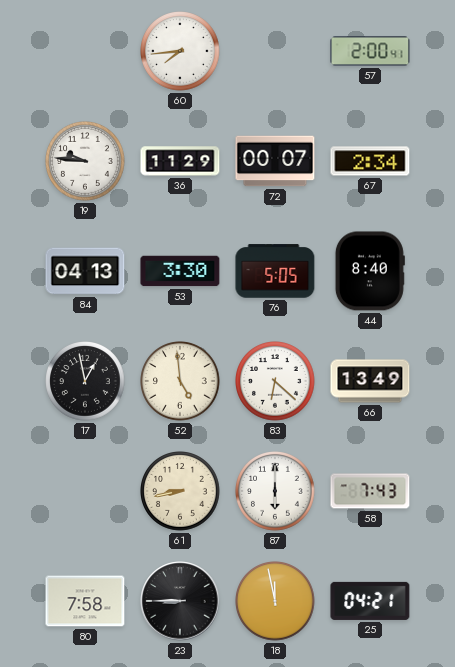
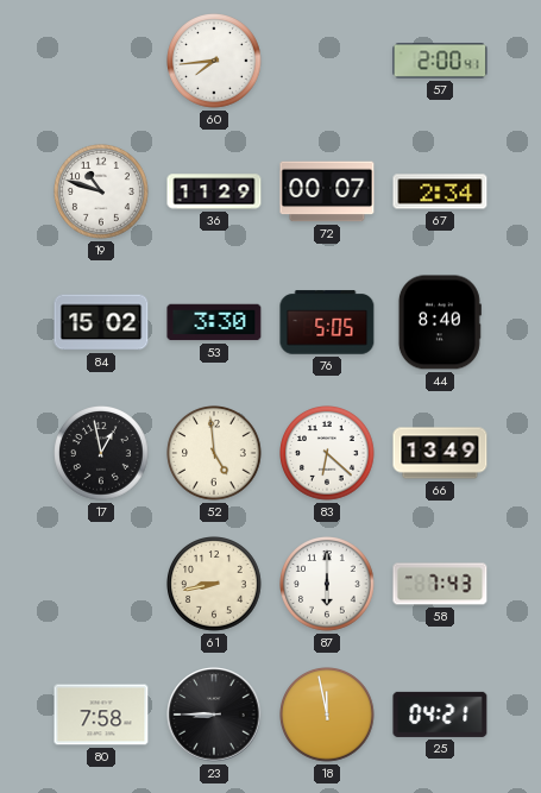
19: 9:46 -> 10:48
84: 04:13 -> 15:02
